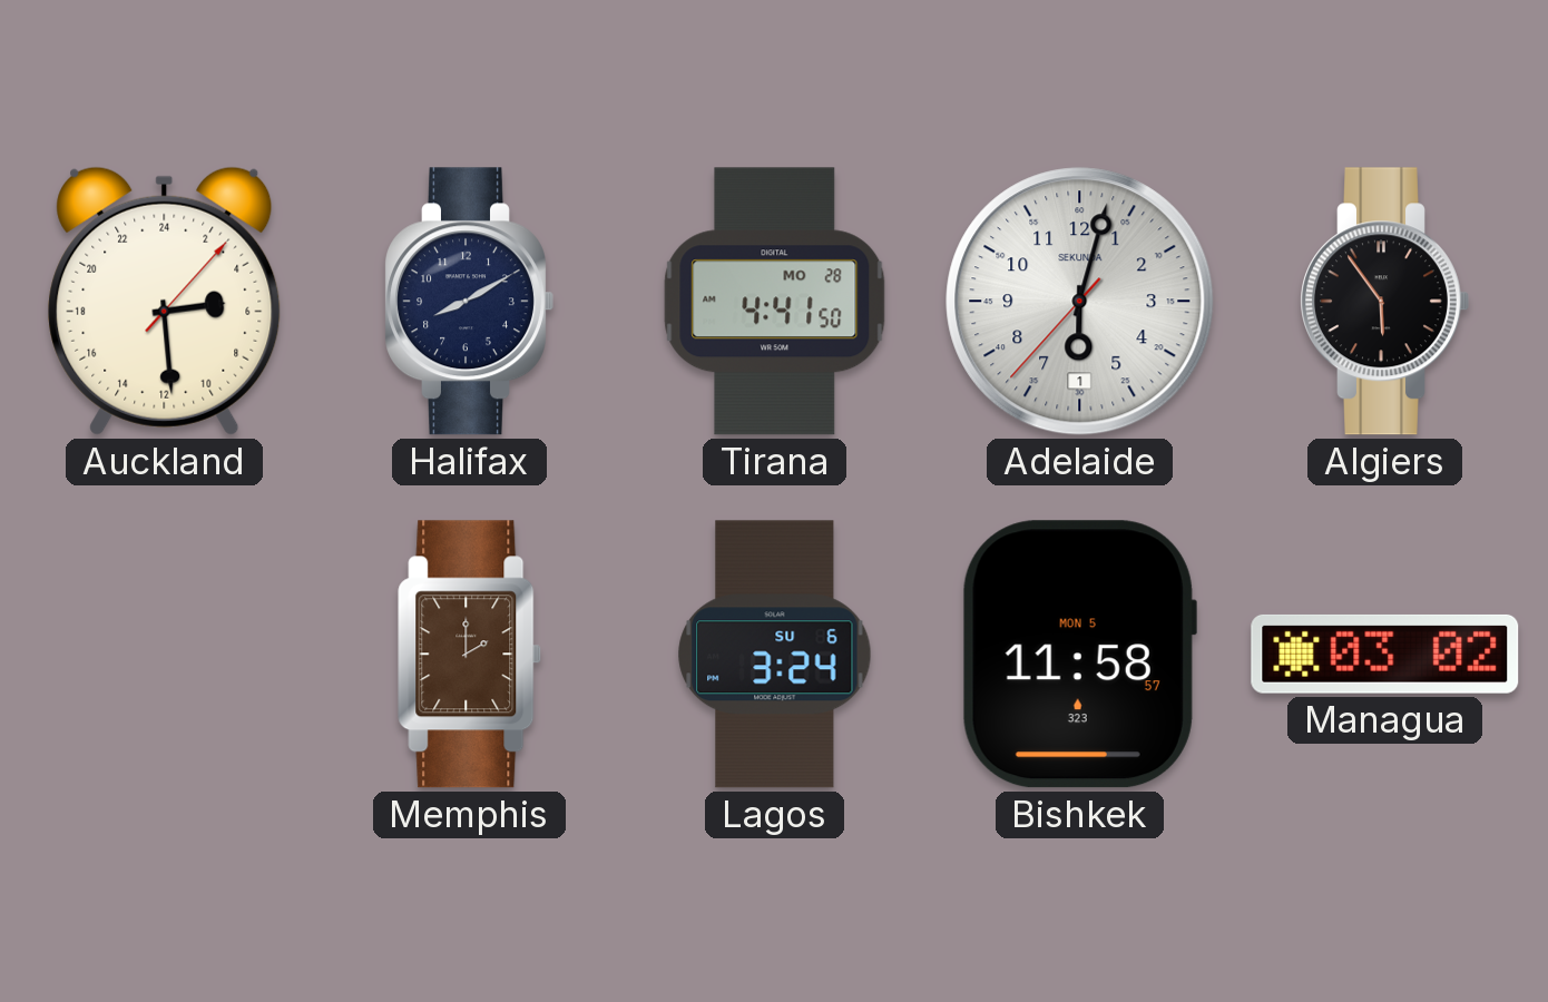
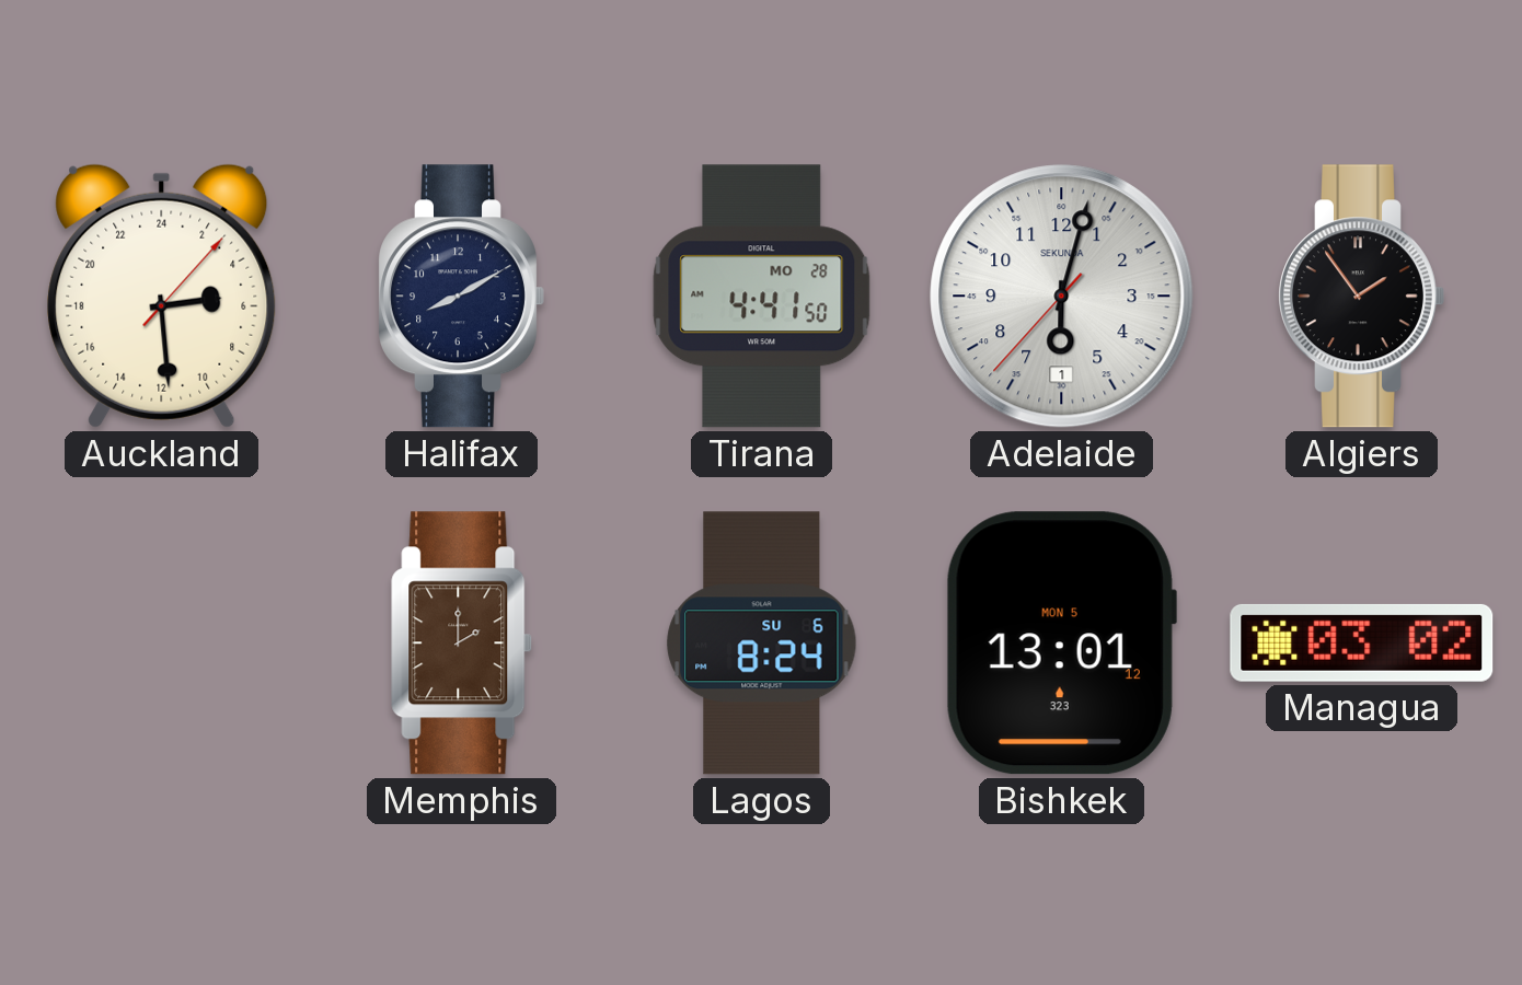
Algiers: 5:54 -> 1:54
Lagos: 3:24 -> 8:24
Bishkek: 11:58 -> 13:01
